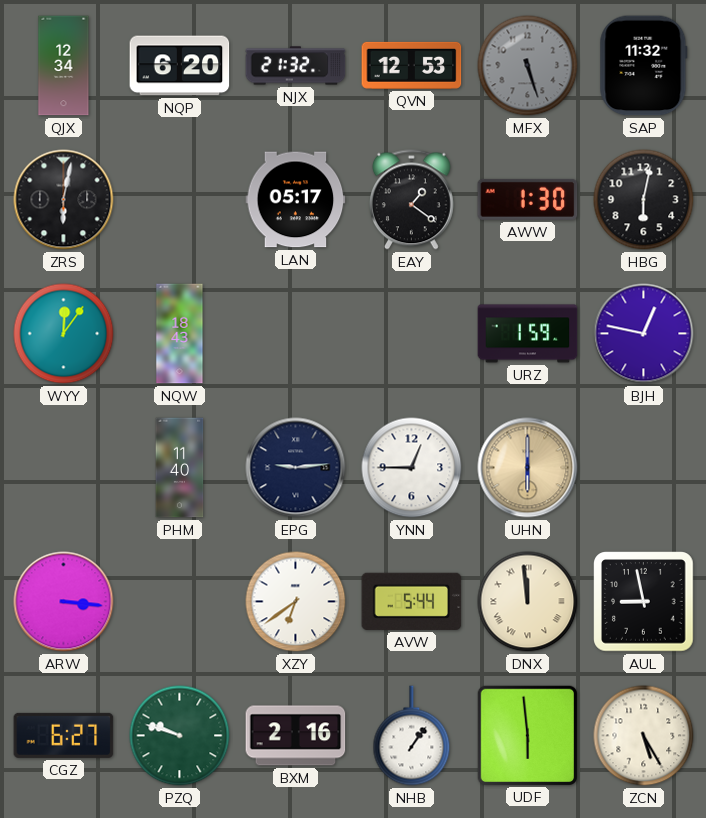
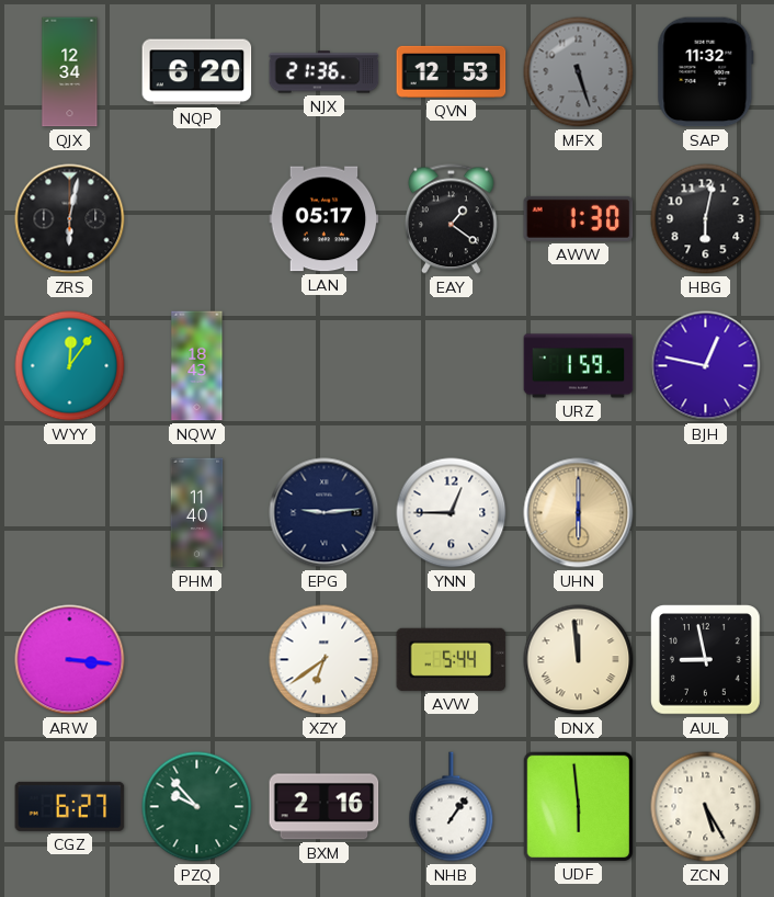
NJX: 21:32 -> 21:36
PZQ: 9:48 -> 9:53
